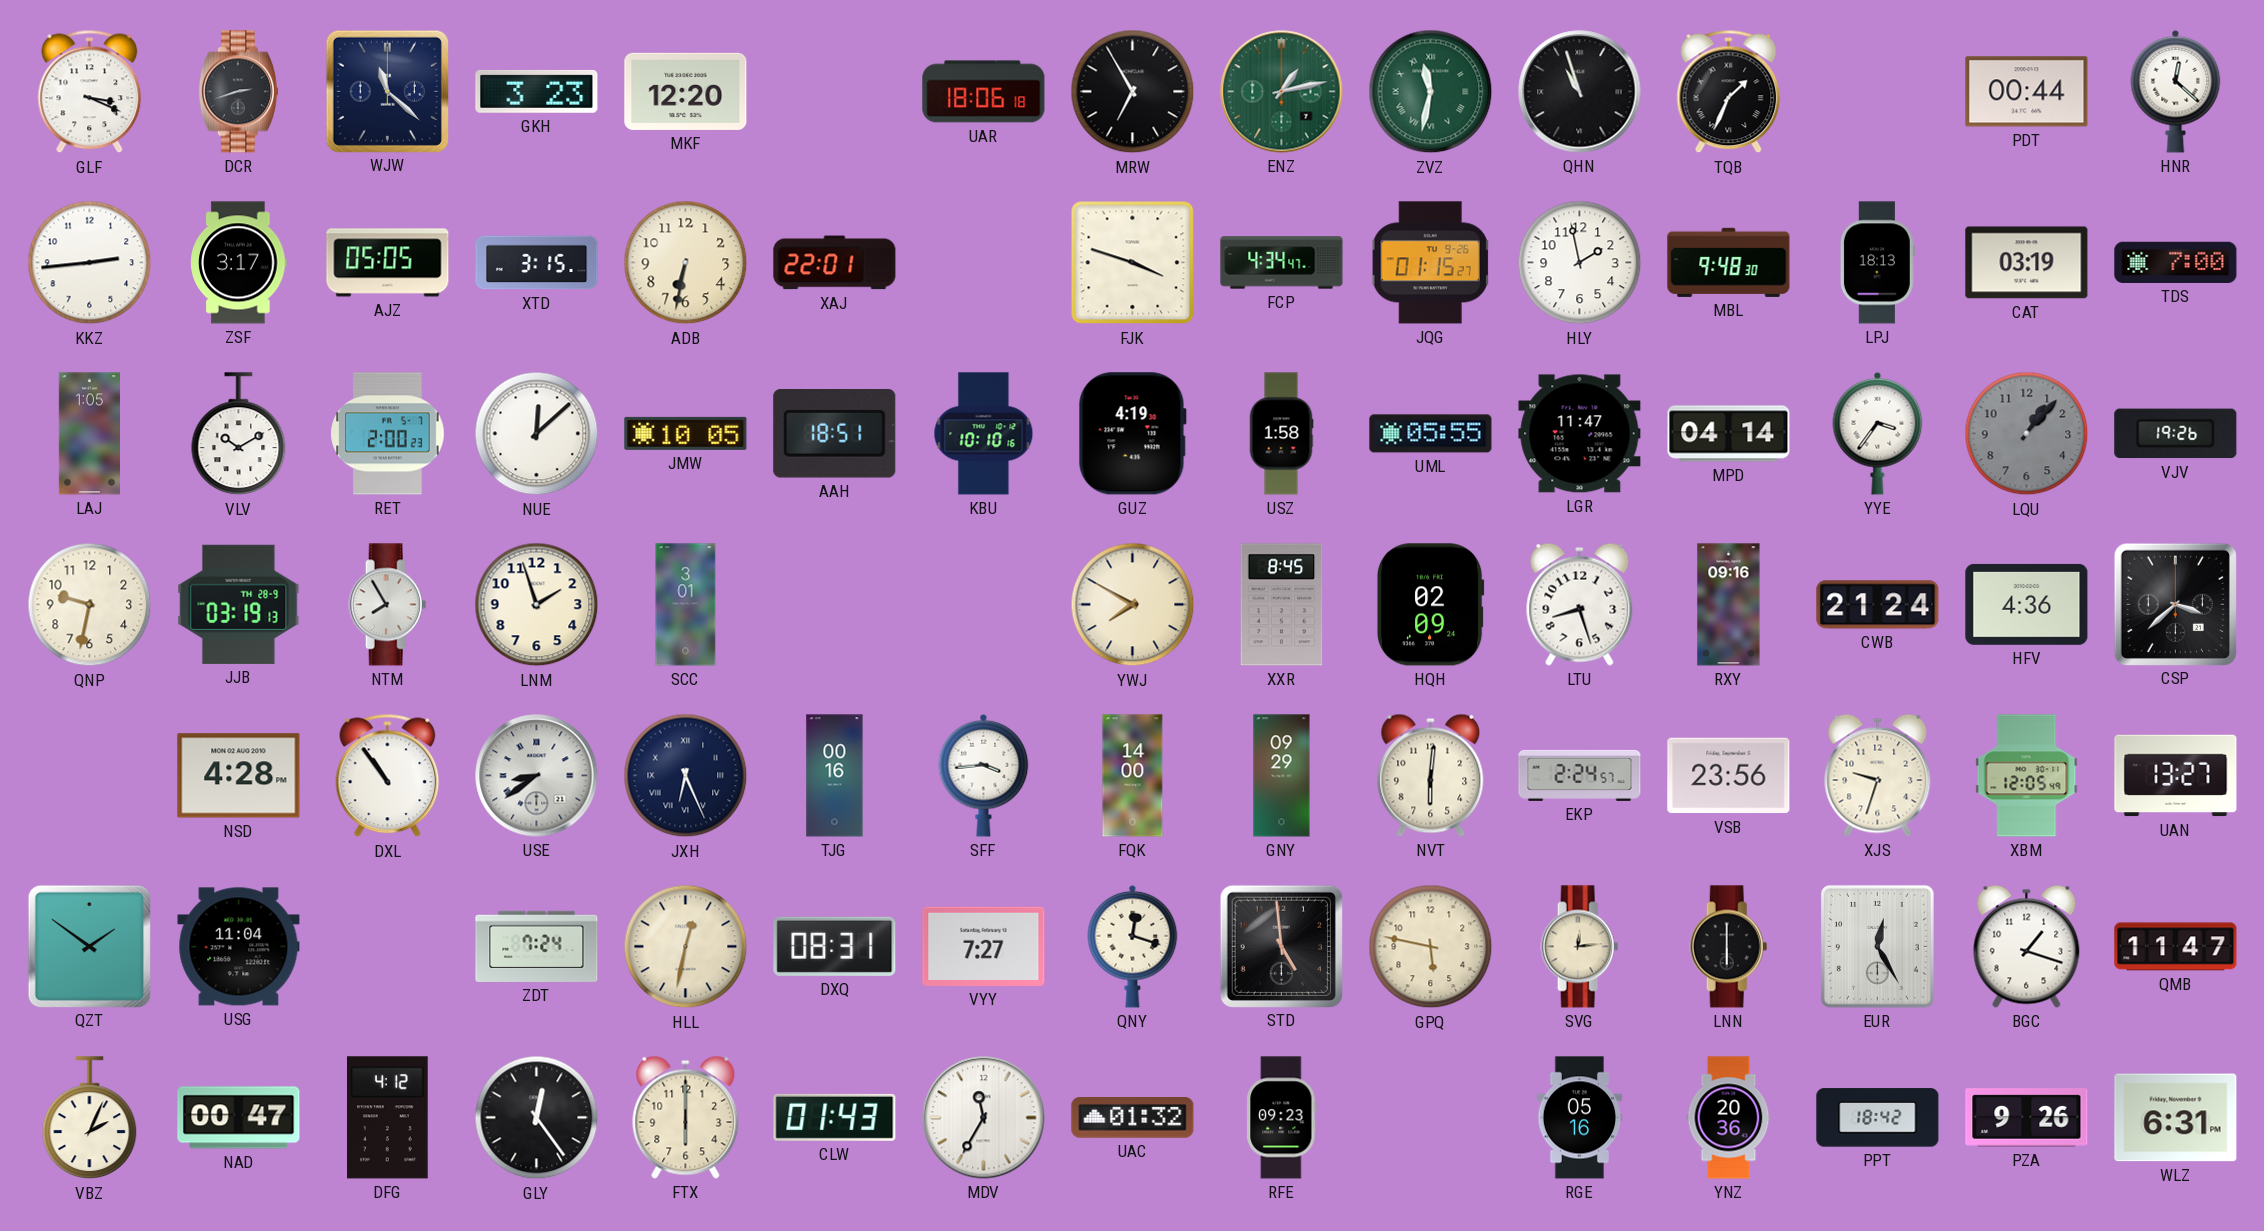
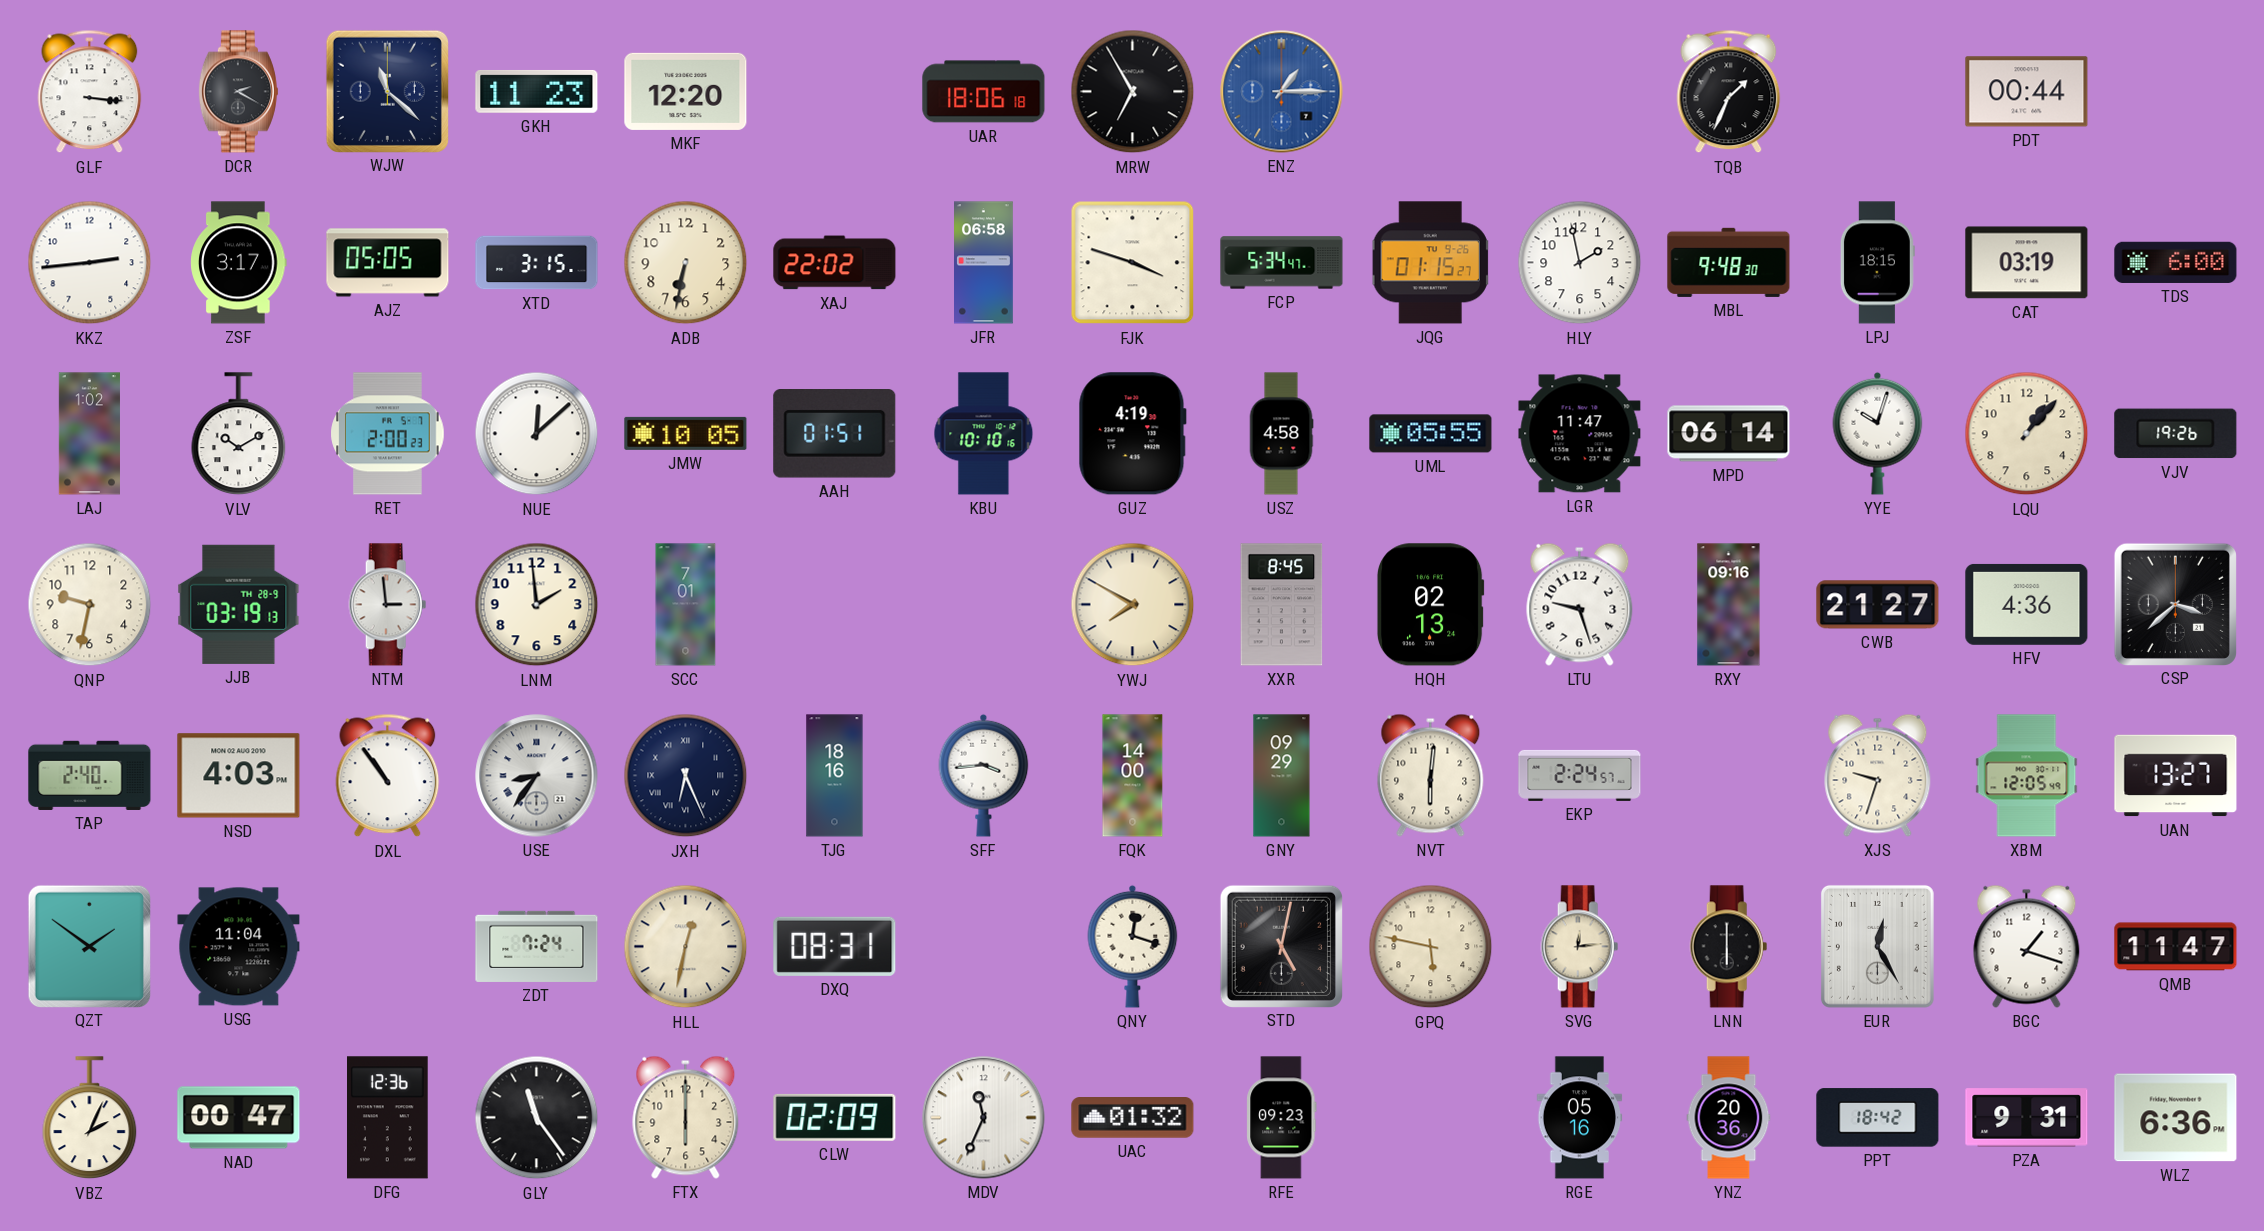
GLF: 3:19 -> 3:16
DCR: 2:42 -> 2:20
GKH: 3:23 -> 11:23
ENZ: 1:13 -> 1:15
ENZ dial: green -> blue
ZVZ: 11:32 -> none
QHN: 10:57 -> none
HNR: 12:22 -> none
XAJ: 22:01 -> 22:02
JFR: none -> 06:58
FCP: 4:34 -> 5:34
LPJ: 18:13 -> 18:15
TDS: 7:00 -> 6:00
LAJ: 1:05 -> 1:02
AAH: 18:51 -> 01:51
USZ: 1:58 -> 4:58
MPD: 04:14 -> 06:14
YYE: 3:36 -> 10:03
LQU dial: grey -> cream
NTM: 7:55 -> 2:59
LNM: 1:57 -> 1:59
SCC: 3:01 -> 7:01
HQH: 02:09 -> 02:13
LTU: 8:27 -> 9:27
CWB: 21:24 -> 21:27
TAP: none -> 2:40
NSD: 4:28 -> 4:03
USE: 8:39 -> 8:36
TJG: 00:16 -> 18:16
VSB: 23:56 -> none
VYY: 7:27 -> none
STD: 4:59 -> 5:02
DFG: 4:12 -> 12:36
GLY: 12:24 -> 11:24
CLW: 01:43 -> 02:09
MDV: 11:35 -> 11:34
PZA: 9:26 -> 9:31
WLZ: 6:31 -> 6:36
